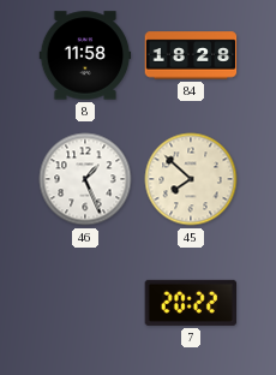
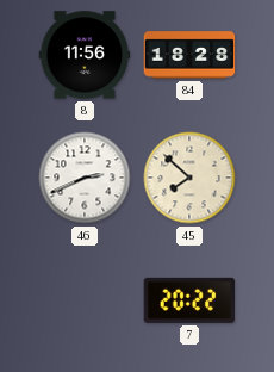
8: 11:58 -> 11:56
46: 1:26 -> 2:41
